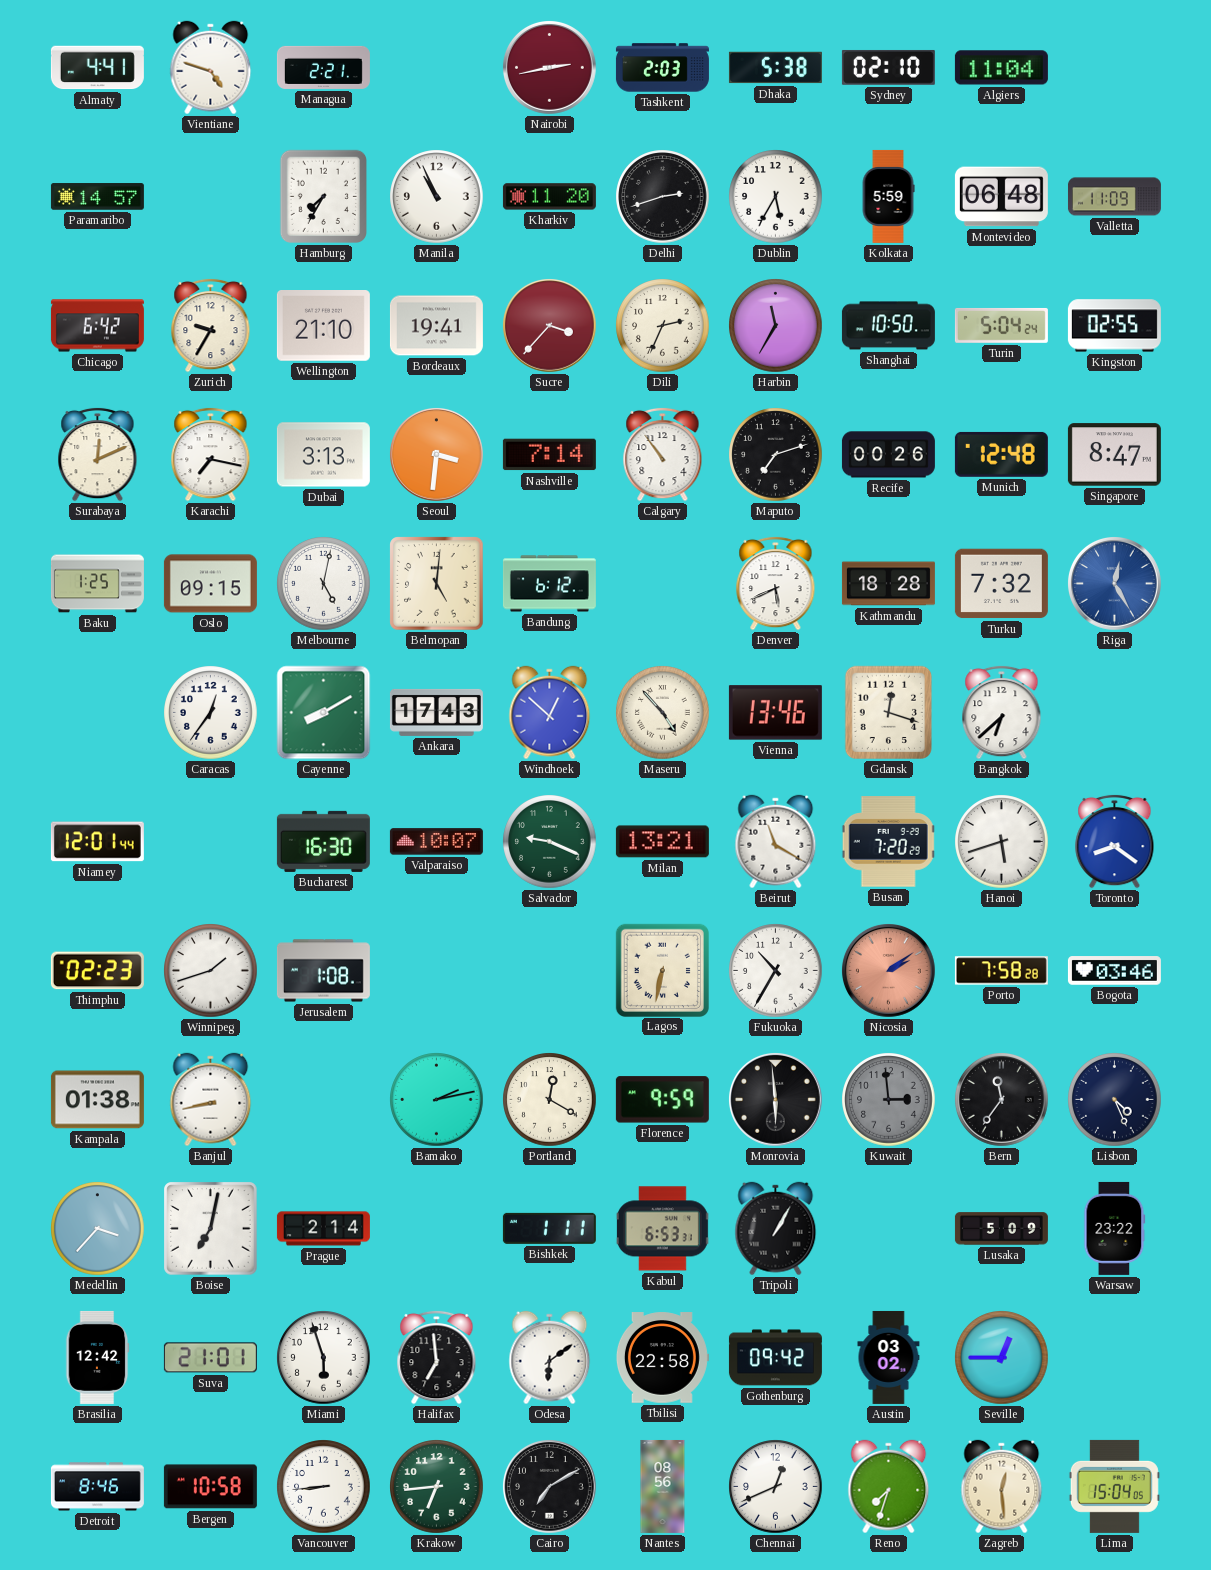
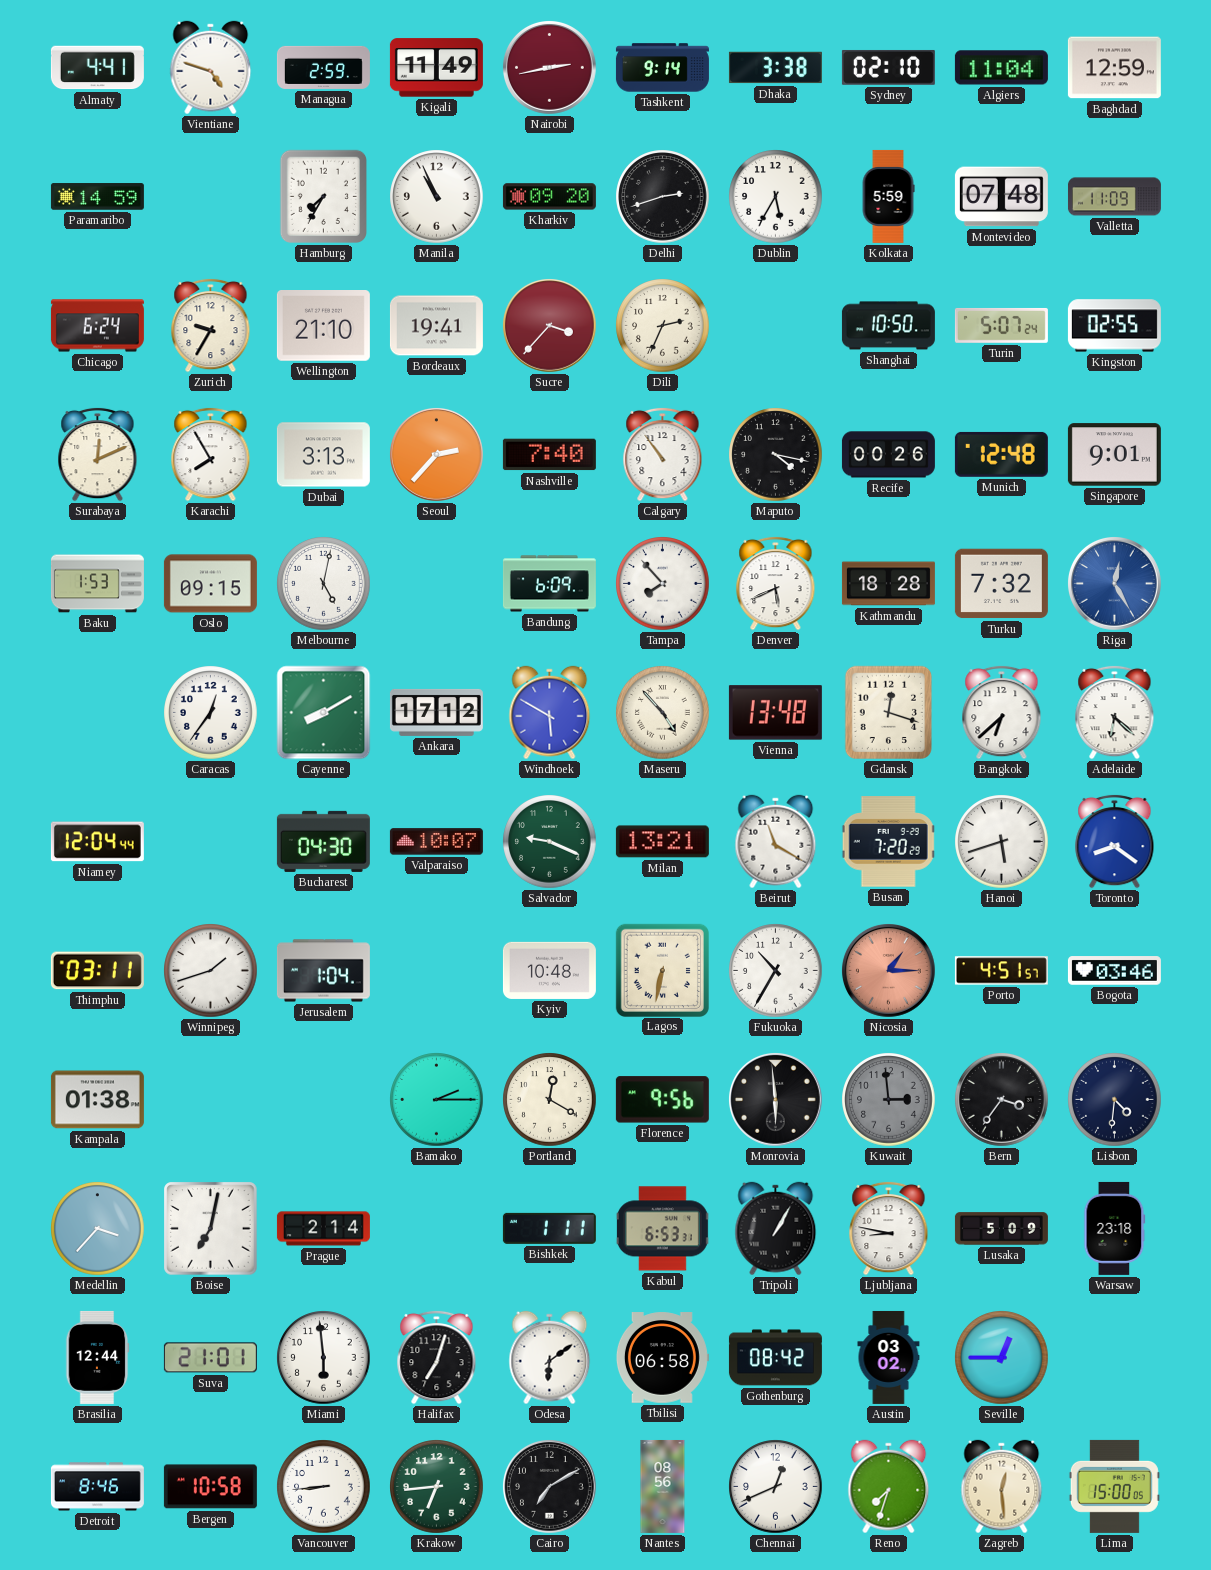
Managua: 2:21 -> 2:59
Kigali: none -> 11:49
Tashkent: 2:03 -> 9:14
Dhaka: 5:38 -> 3:38
Baghdad: none -> 12:59
Paramaribo: 14:57 -> 14:59
Kharkiv: 11:20 -> 09:20
Montevideo: 06:48 -> 07:48
Chicago: 6:42 -> 6:24
Harbin: 11:35 -> none
Turin: 5:04 -> 5:07
Karachi: 7:17 -> 7:55
Seoul: 3:31 -> 2:37
Nashville: 7:14 -> 7:40
Maputo: 7:12 -> 4:17
Singapore: 8:47 -> 9:01
Baku: 1:25 -> 1:53
Belmopan: 5:01 -> none
Bandung: 6:12 -> 6:09
Tampa: none -> 7:53
Ankara: 17:43 -> 17:12
Windhoek: 12:52 -> 5:50
Vienna: 13:46 -> 13:48
Adelaide: none -> 6:22
Niamey: 12:01 -> 12:04
Bucharest: 16:30 -> 04:30
Thimphu: 02:23 -> 03:11
Jerusalem: 1:08 -> 1:04
Kyiv: none -> 10:48
Nicosia: 2:09 -> 1:15
Porto: 7:58 -> 4:51
Banjul: 8:43 -> none
Bamako: 2:13 -> 2:15
Florence: 9:59 -> 9:56
Bern: 11:36 -> 3:36
Lisbon: 4:26 -> 4:31
Ljubljana: none -> 8:47
Warsaw: 23:22 -> 23:18
Brasilia: 12:42 -> 12:44
Miami: 5:57 -> 5:59
Halifax: 6:59 -> 7:03
Tbilisi: 22:58 -> 06:58
Gothenburg: 09:42 -> 08:42
Lima: 15:04 -> 15:00
